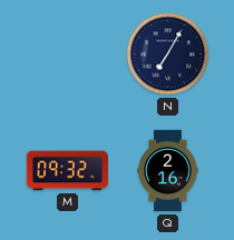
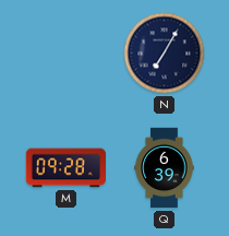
M: 09:32 -> 09:28
Q: 2:16 -> 6:39
